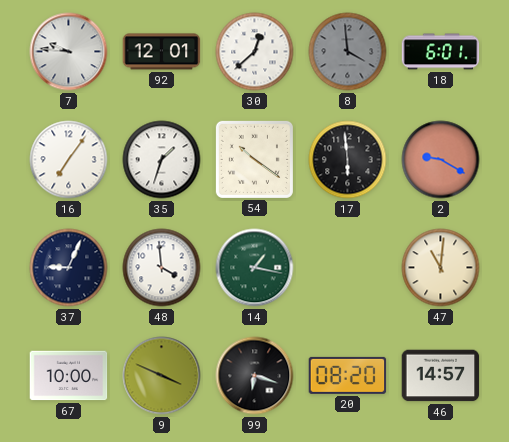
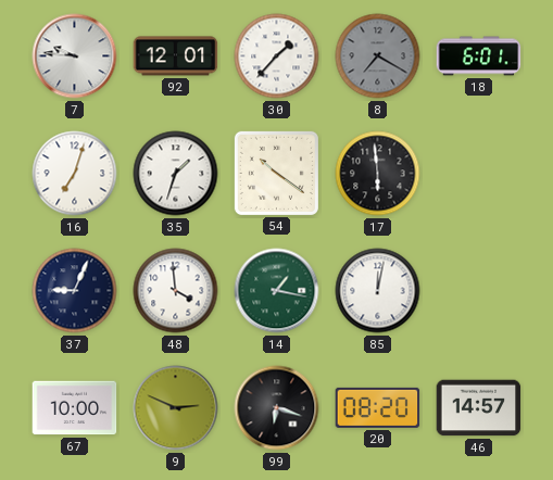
30: 12:38 -> 1:37
8: 3:59 -> 7:20
16: 7:06 -> 7:03
2: 9:20 -> none
85: none -> 12:02
47: 11:01 -> none
9: 3:49 -> 2:49
